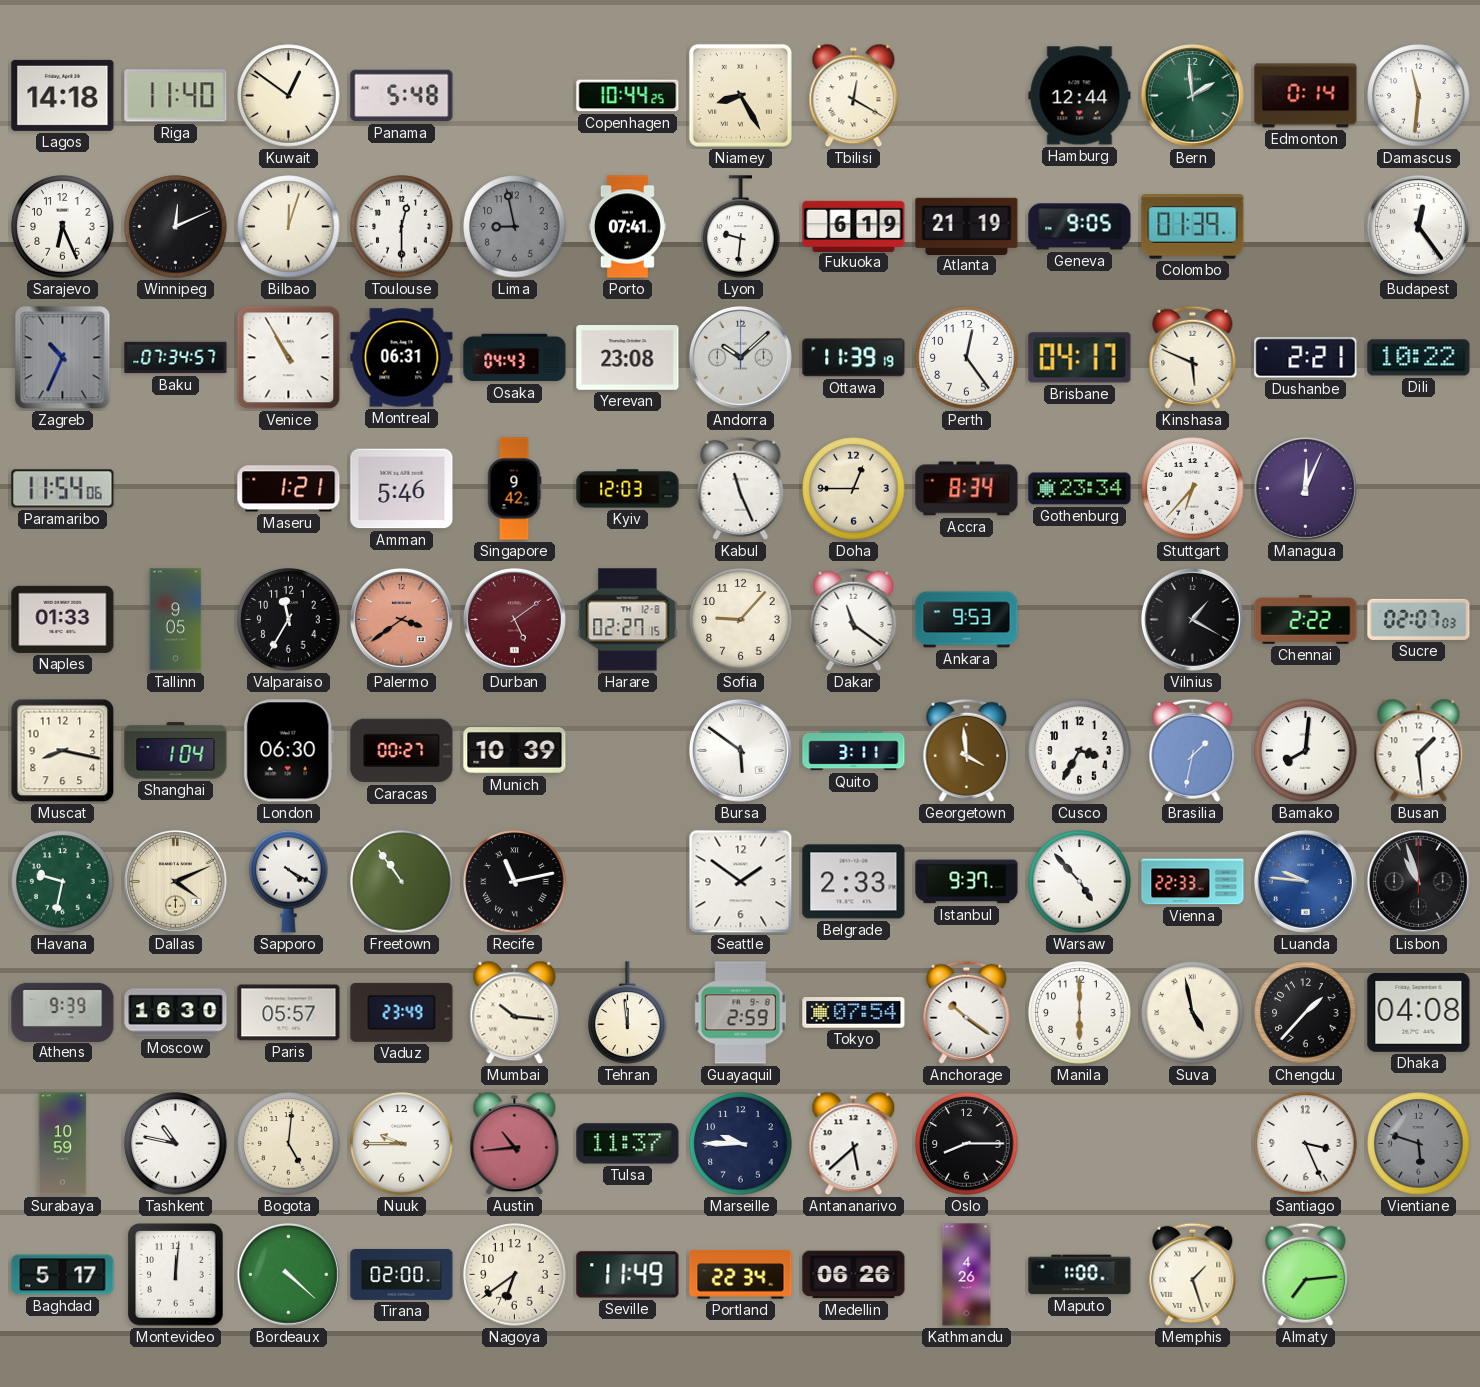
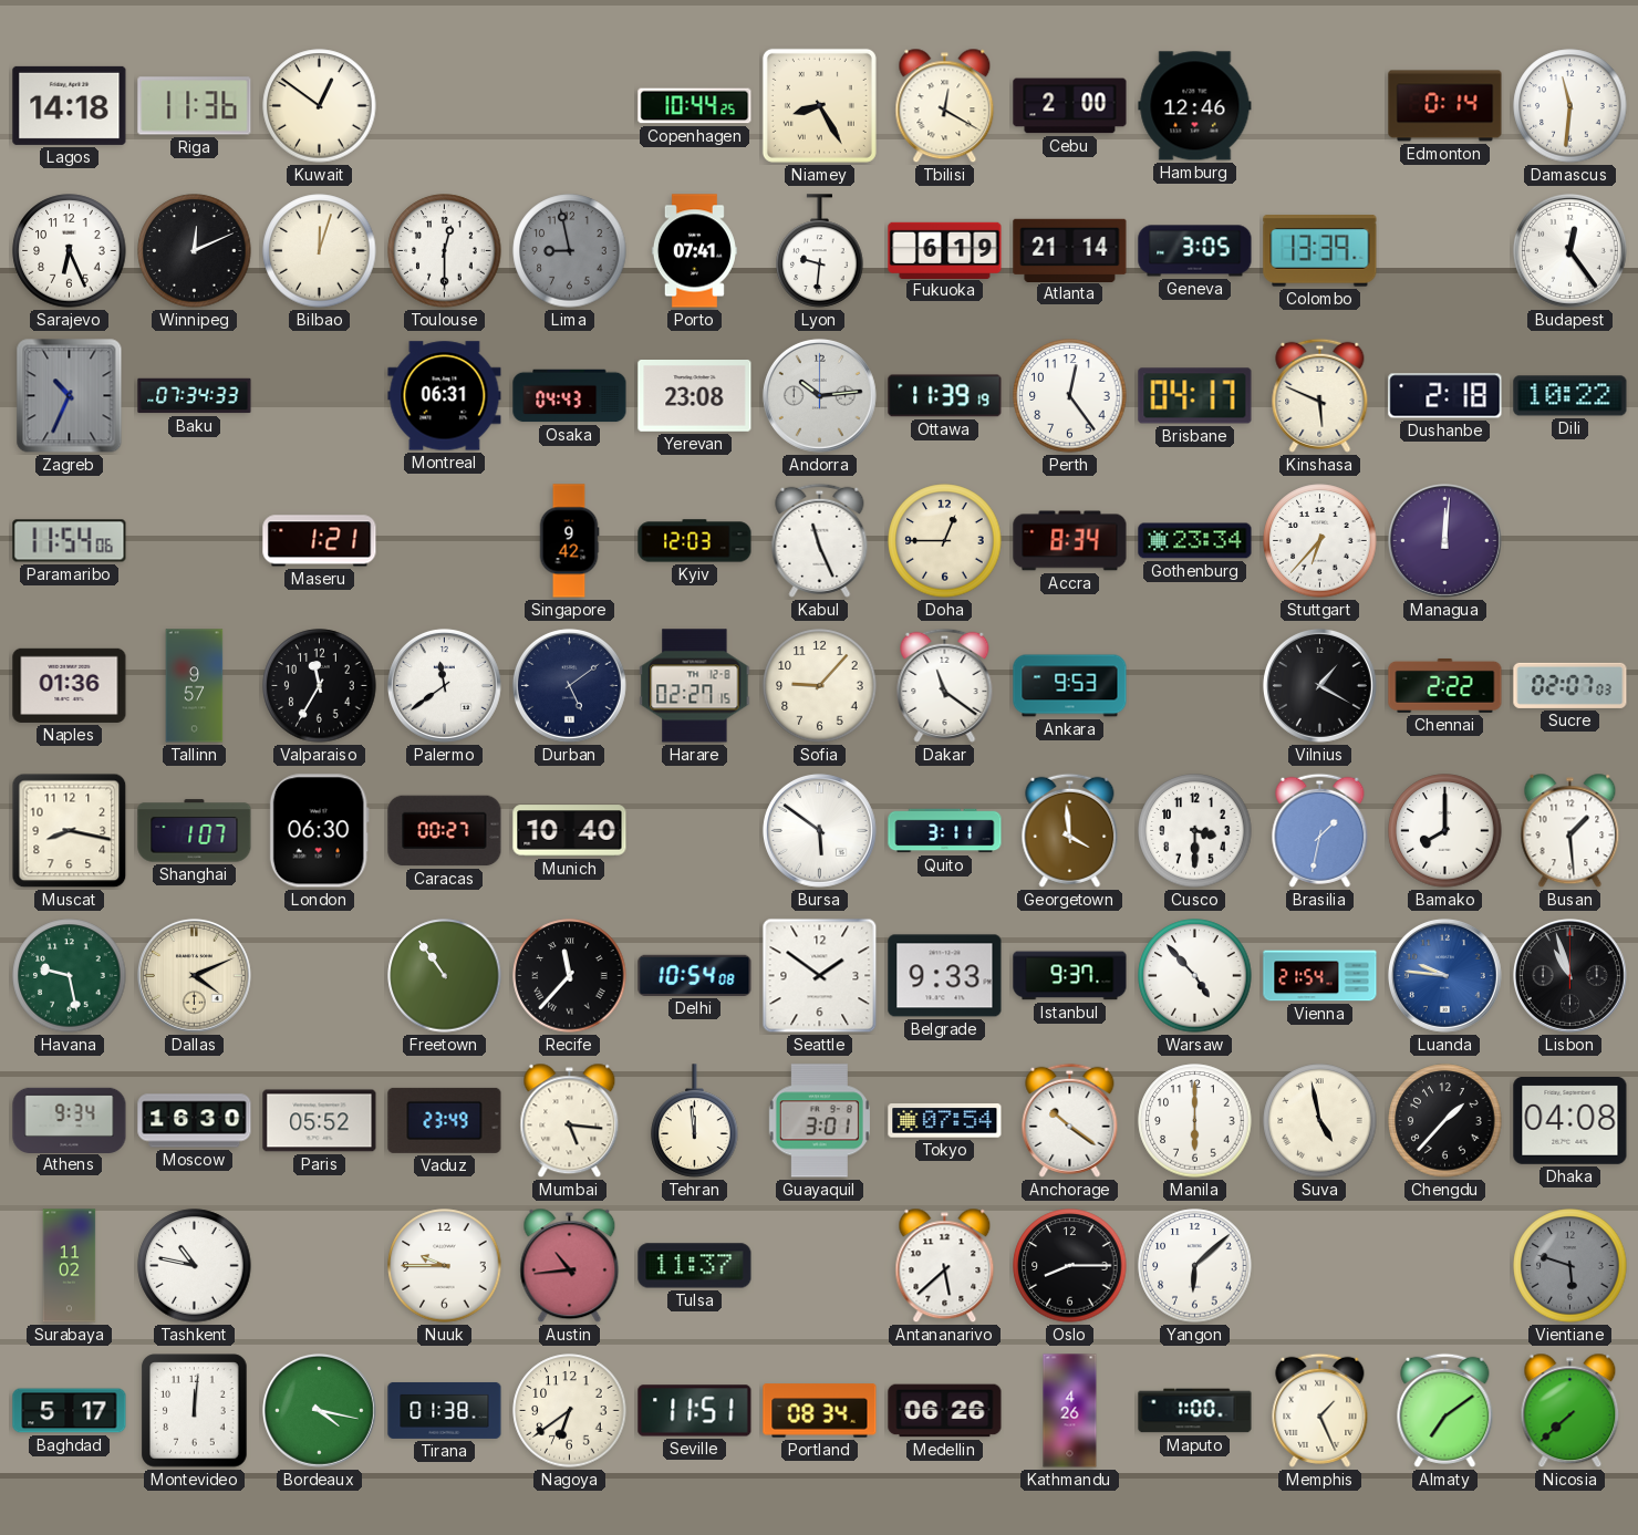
Riga: 11:40 -> 11:36
Panama: 5:48 -> none
Cebu: none -> 2:00
Hamburg: 12:44 -> 12:46
Bern: 1:59 -> none
Atlanta: 21:19 -> 21:14
Geneva: 9:05 -> 3:05
Colombo: 01:39 -> 13:39
Baku: 07:34:57 -> 07:34:33
Venice: 10:55 -> none
Andorra: 10:08 -> 10:14
Dushanbe: 2:21 -> 2:18
Amman: 5:46 -> none
Managua: 12:04 -> 12:01
Naples: 01:33 -> 01:36
Tallinn: 9:05 -> 9:57
Palermo: 3:39 -> 11:39
Palermo dial: salmon -> white
Durban dial: burgundy -> navy
Shanghai: 1:04 -> 1:07
Munich: 10:39 -> 10:40
Cusco: 3:35 -> 3:30
Bamako: 8:01 -> 8:00
Havana: 9:32 -> 9:28
Sapporo: 4:20 -> none
Recife: 11:13 -> 11:37
Delhi: none -> 10:54
Belgrade: 2:33 -> 9:33
Vienna: 22:33 -> 21:54
Athens: 9:39 -> 9:34
Paris: 05:57 -> 05:52
Mumbai: 10:16 -> 5:16
Guayaquil: 2:59 -> 3:01
Surabaya: 10:59 -> 11:02
Bogota: 5:01 -> none
Marseille: 9:45 -> none
Yangon: none -> 6:08
Santiago: 3:26 -> none
Bordeaux: 4:22 -> 4:17
Tirana: 02:00 -> 01:38
Seville: 11:49 -> 11:51
Portland: 22:34 -> 08:34
Memphis: 1:27 -> 1:26
Almaty: 7:14 -> 7:09
Nicosia: none -> 7:38
